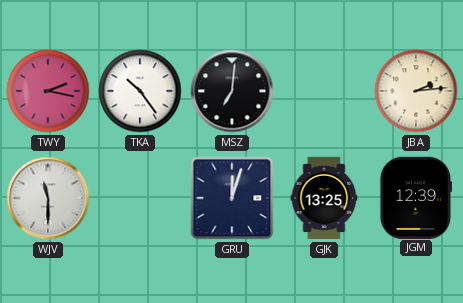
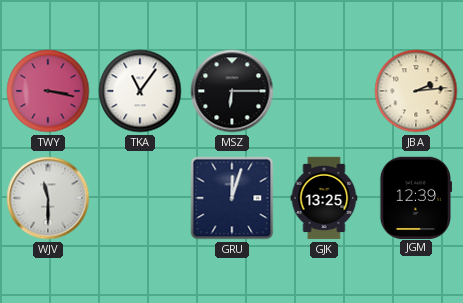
TWY: 2:17 -> 3:17
TKA: 10:24 -> 11:06
MSZ: 7:01 -> 6:15
